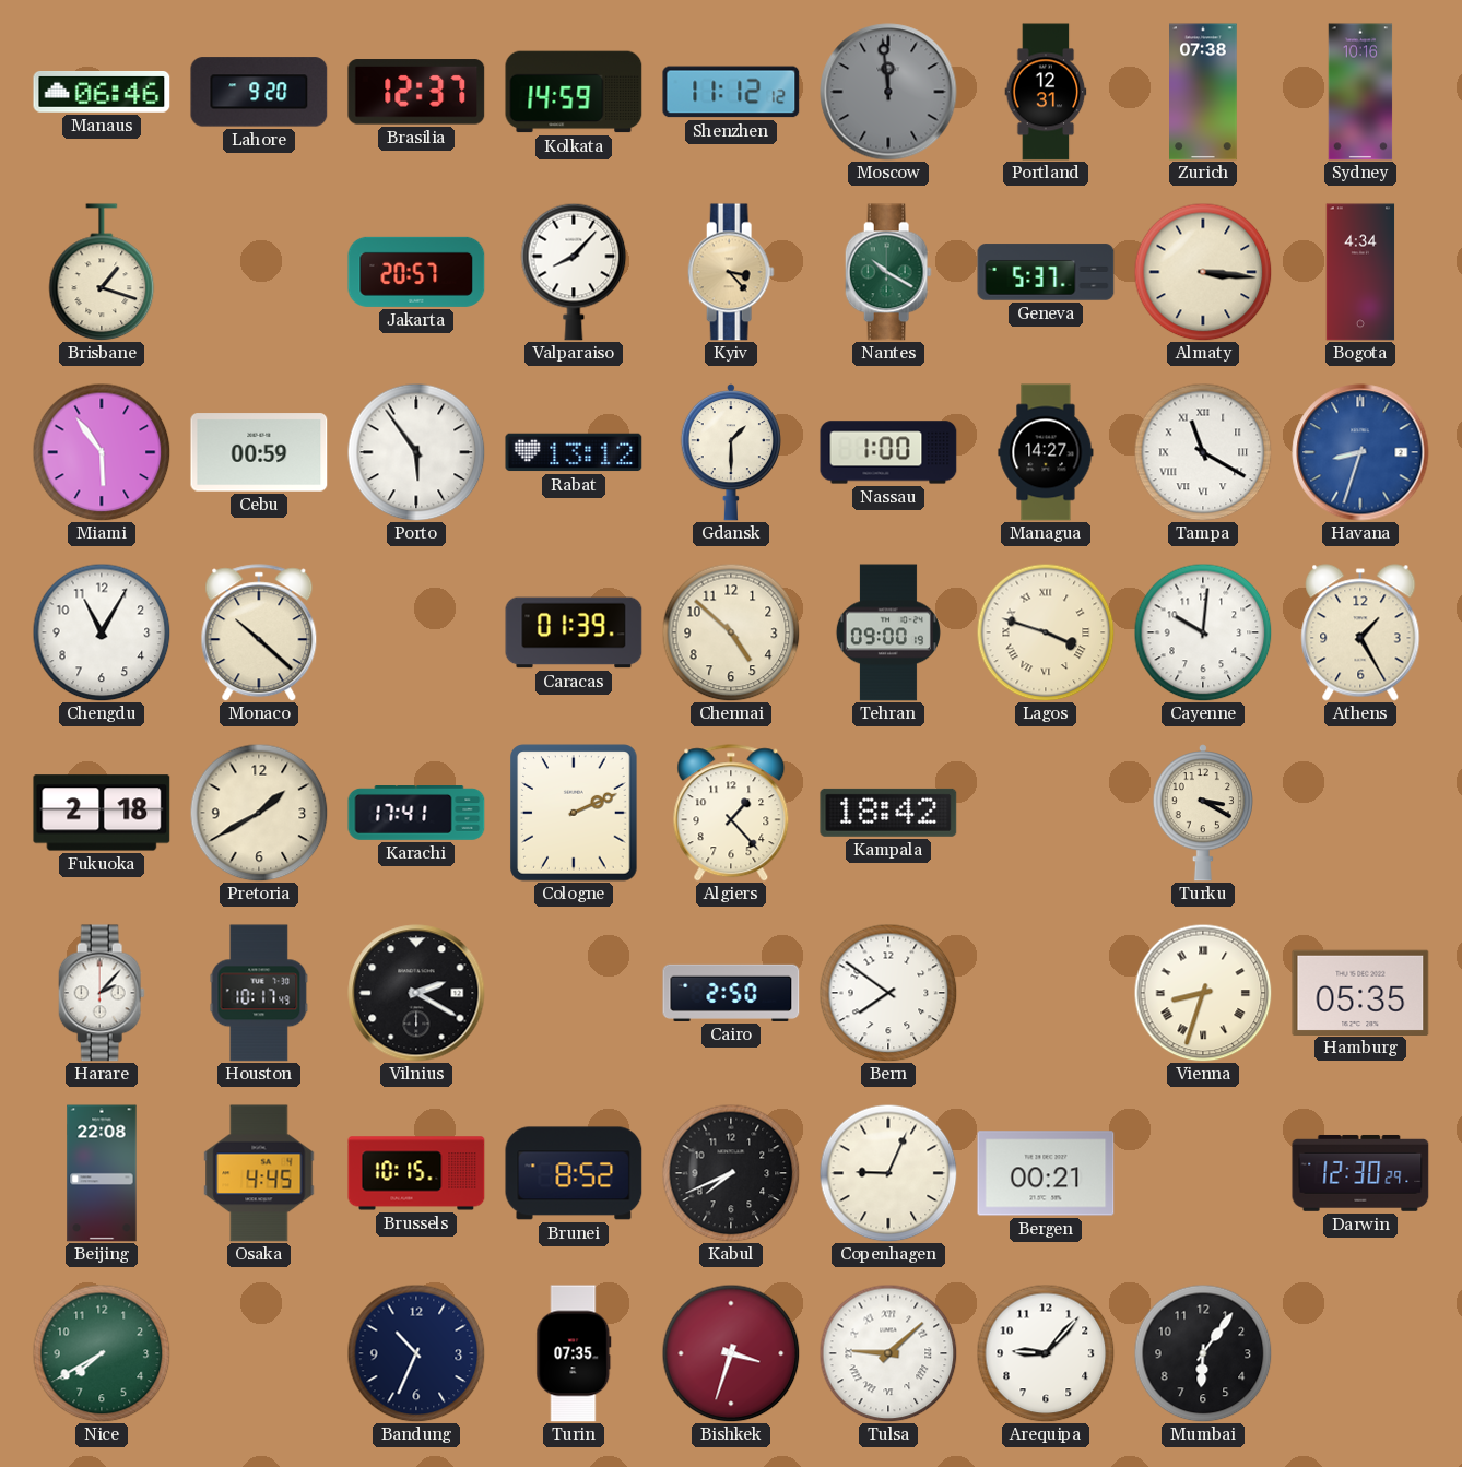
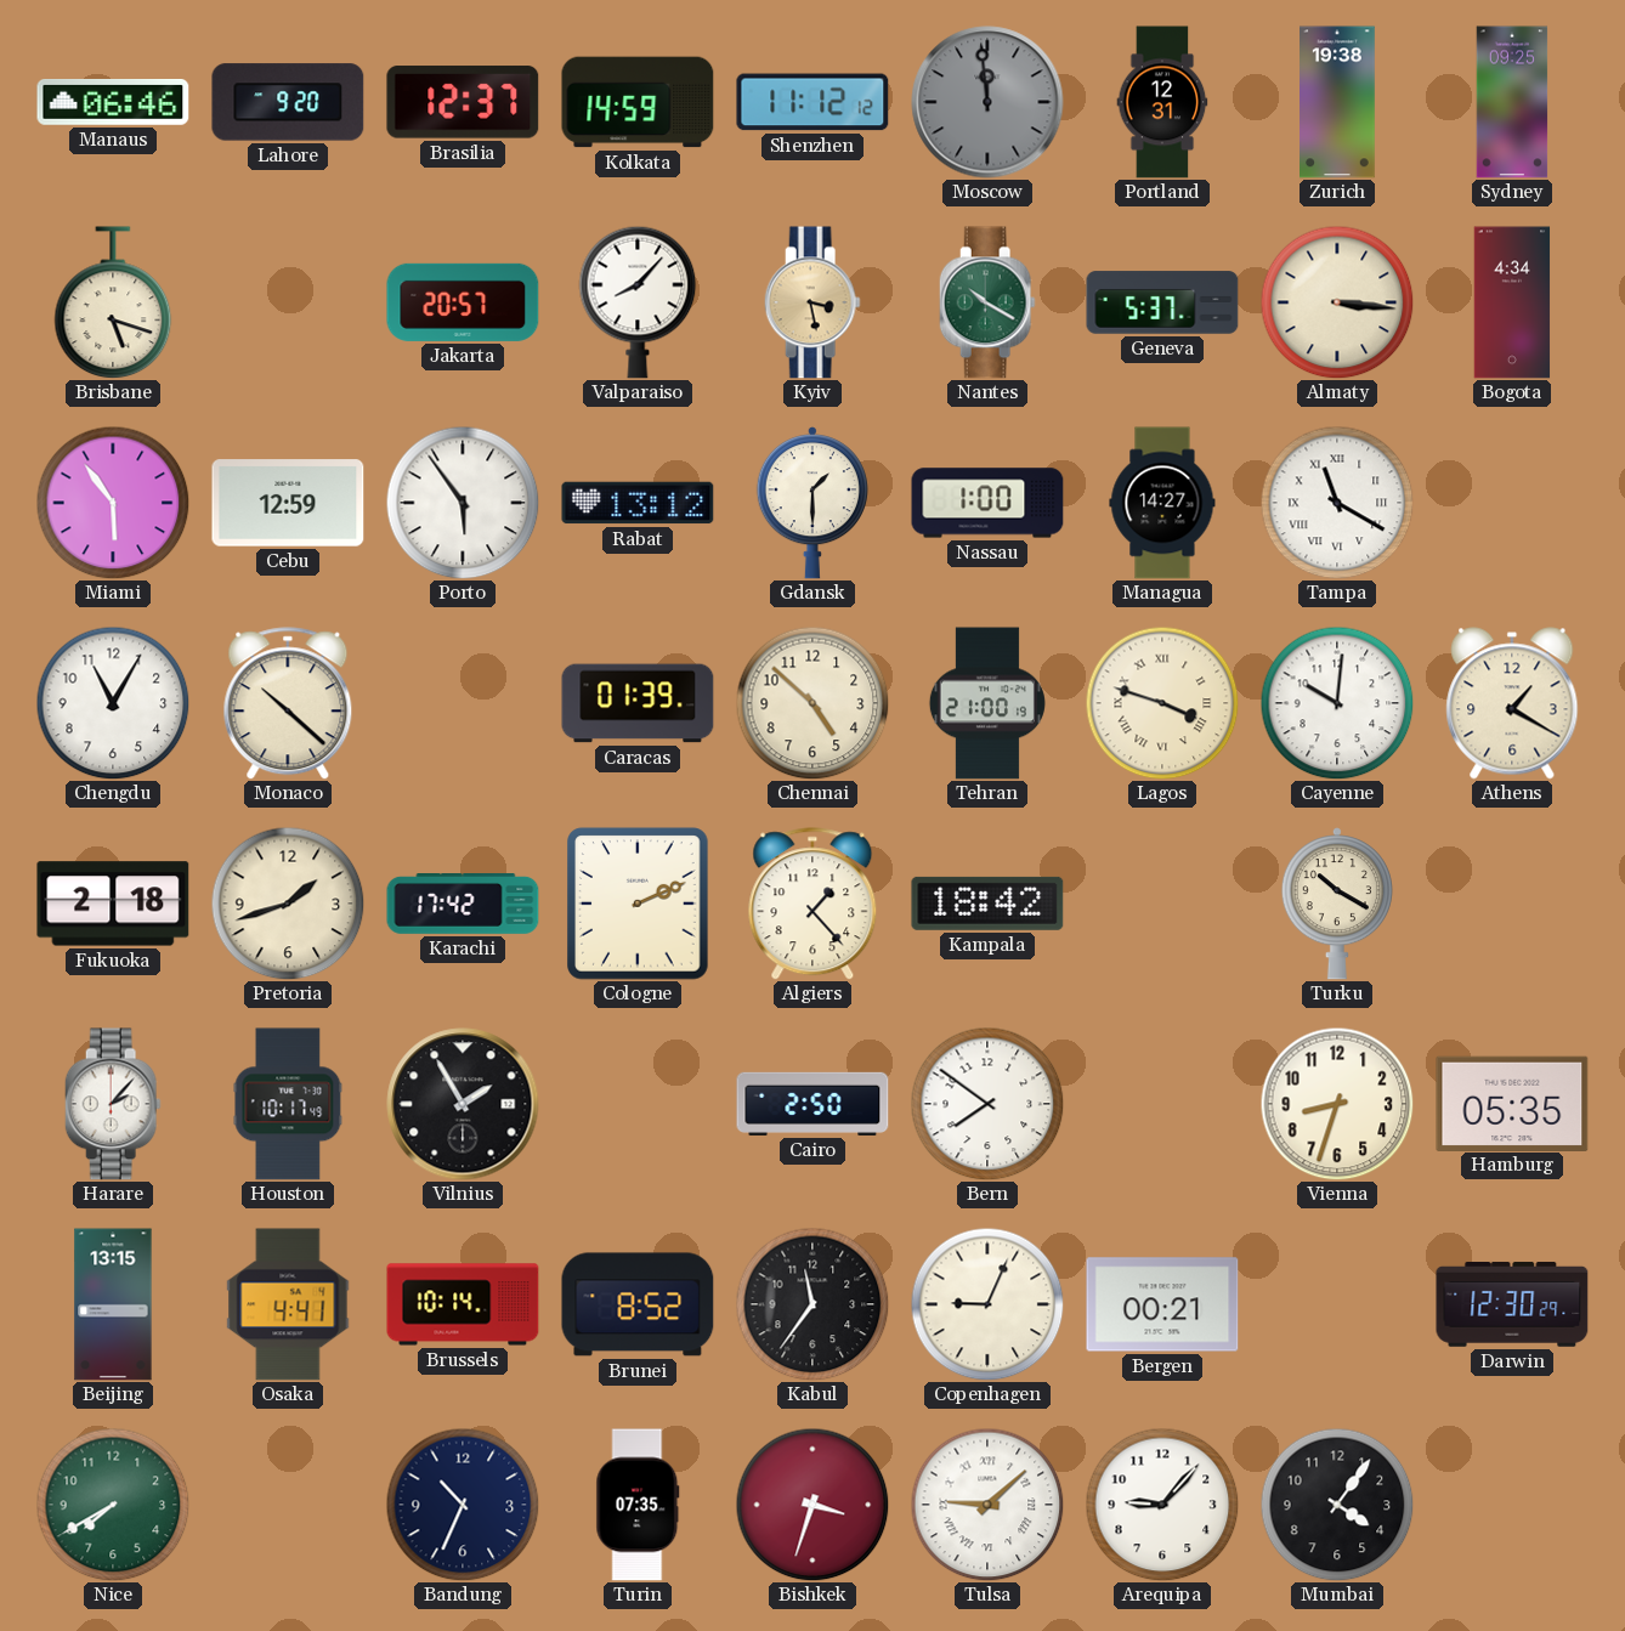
Zurich: 07:38 -> 19:38
Sydney: 10:16 -> 09:25
Brisbane: 1:18 -> 5:18
Kyiv: 3:23 -> 3:28
Cebu: 00:59 -> 12:59
Havana: 8:33 -> none
Tehran: 09:00 -> 21:00
Athens: 1:25 -> 1:20
Pretoria: 1:40 -> 1:42
Karachi: 17:41 -> 17:42
Turku: 3:20 -> 10:20
Vilnius: 2:20 -> 1:55
Vienna numerals: Roman -> Arabic
Beijing: 22:08 -> 13:15
Osaka: 4:45 -> 4:41
Brussels: 10:15 -> 10:14
Kabul: 7:41 -> 11:36
Mumbai: 6:06 -> 4:06
